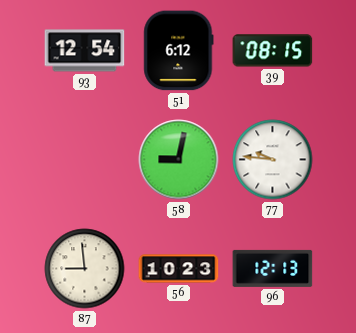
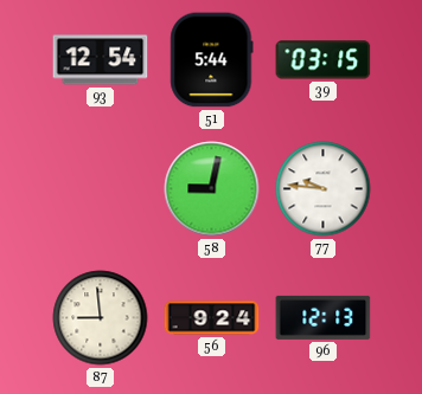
51: 6:12 -> 5:44
39: 08:15 -> 03:15
56: 10:23 -> 9:24
